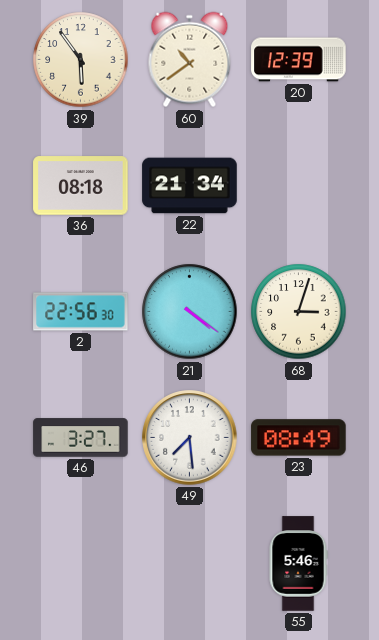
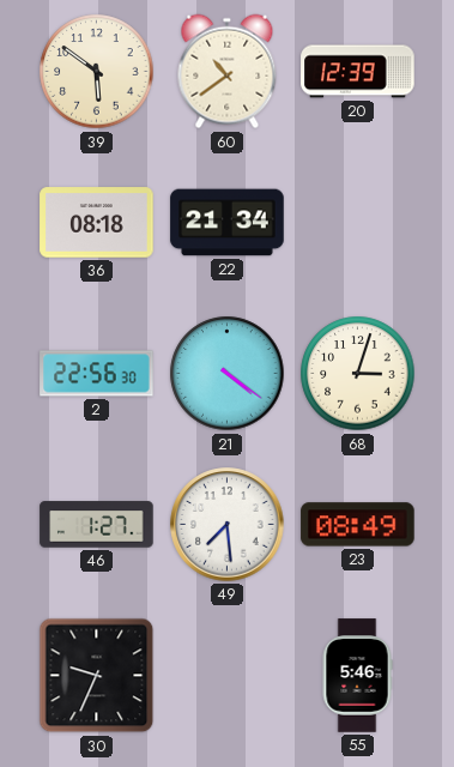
39: 5:54 -> 5:51
46: 3:27 -> 1:27
30: none -> 9:34
